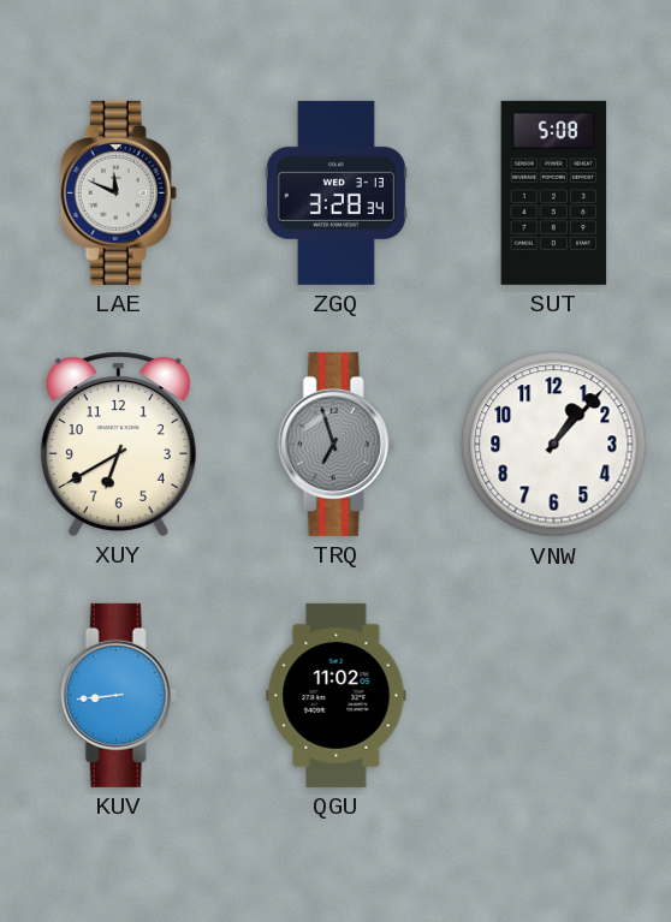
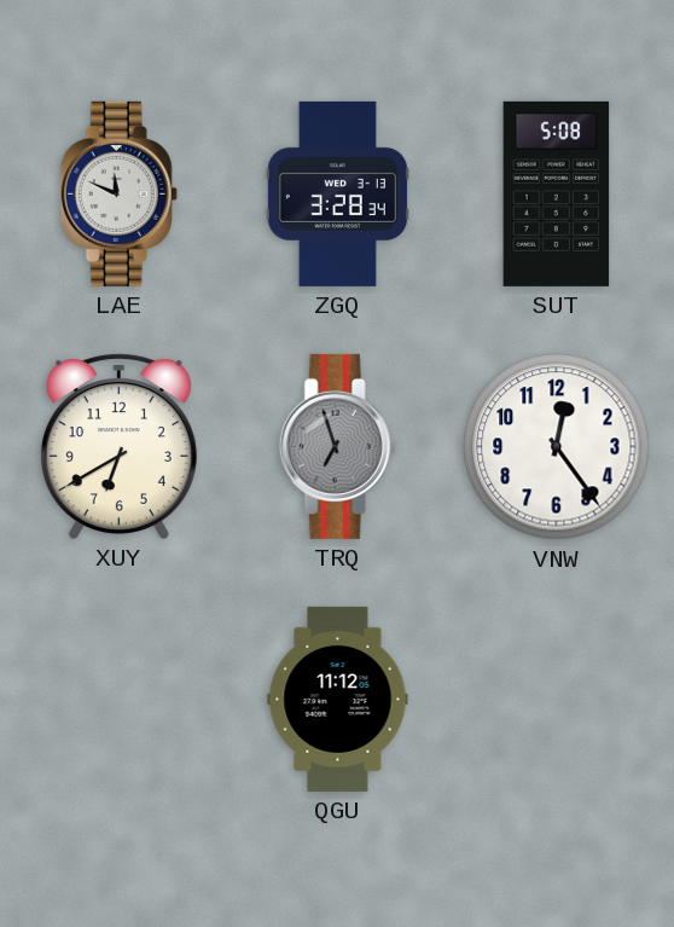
VNW: 1:07 -> 12:24
KUV: 8:44 -> none
QGU: 11:02 -> 11:12
